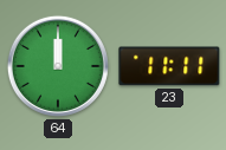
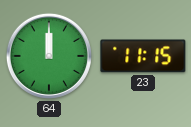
23: 11:11 -> 11:15
